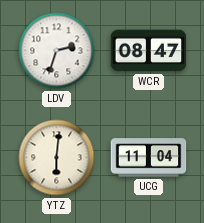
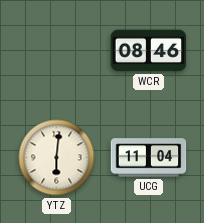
LDV: 2:33 -> none
WCR: 08:47 -> 08:46
